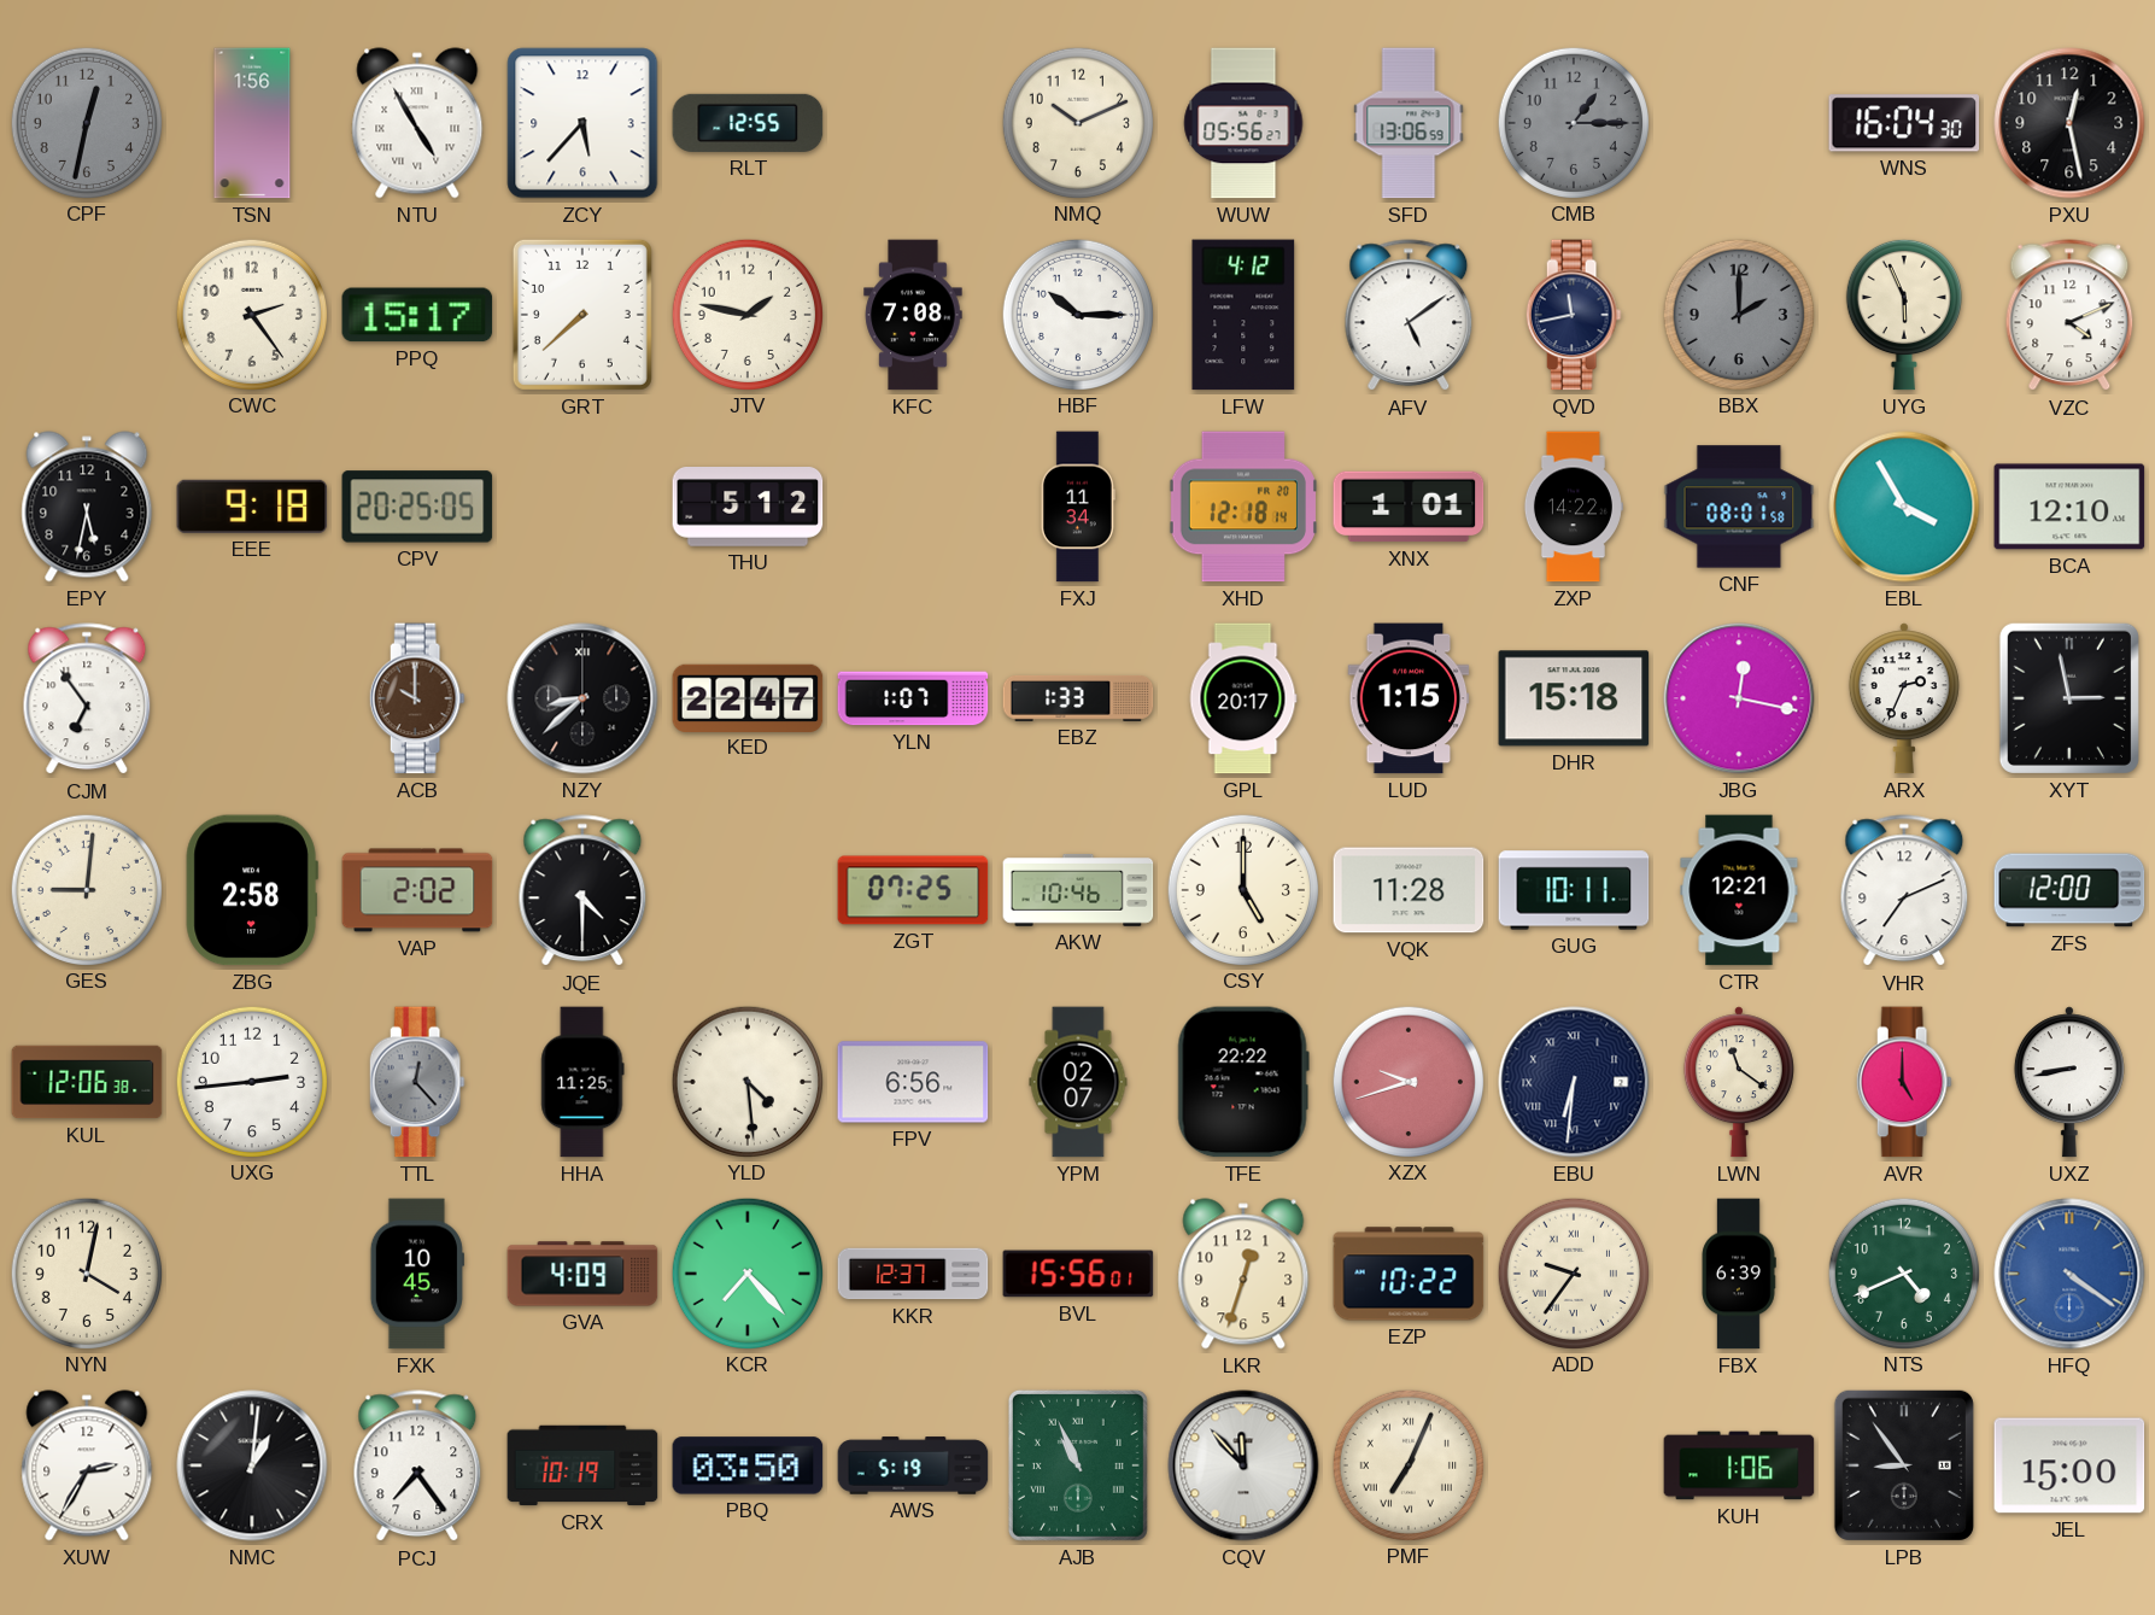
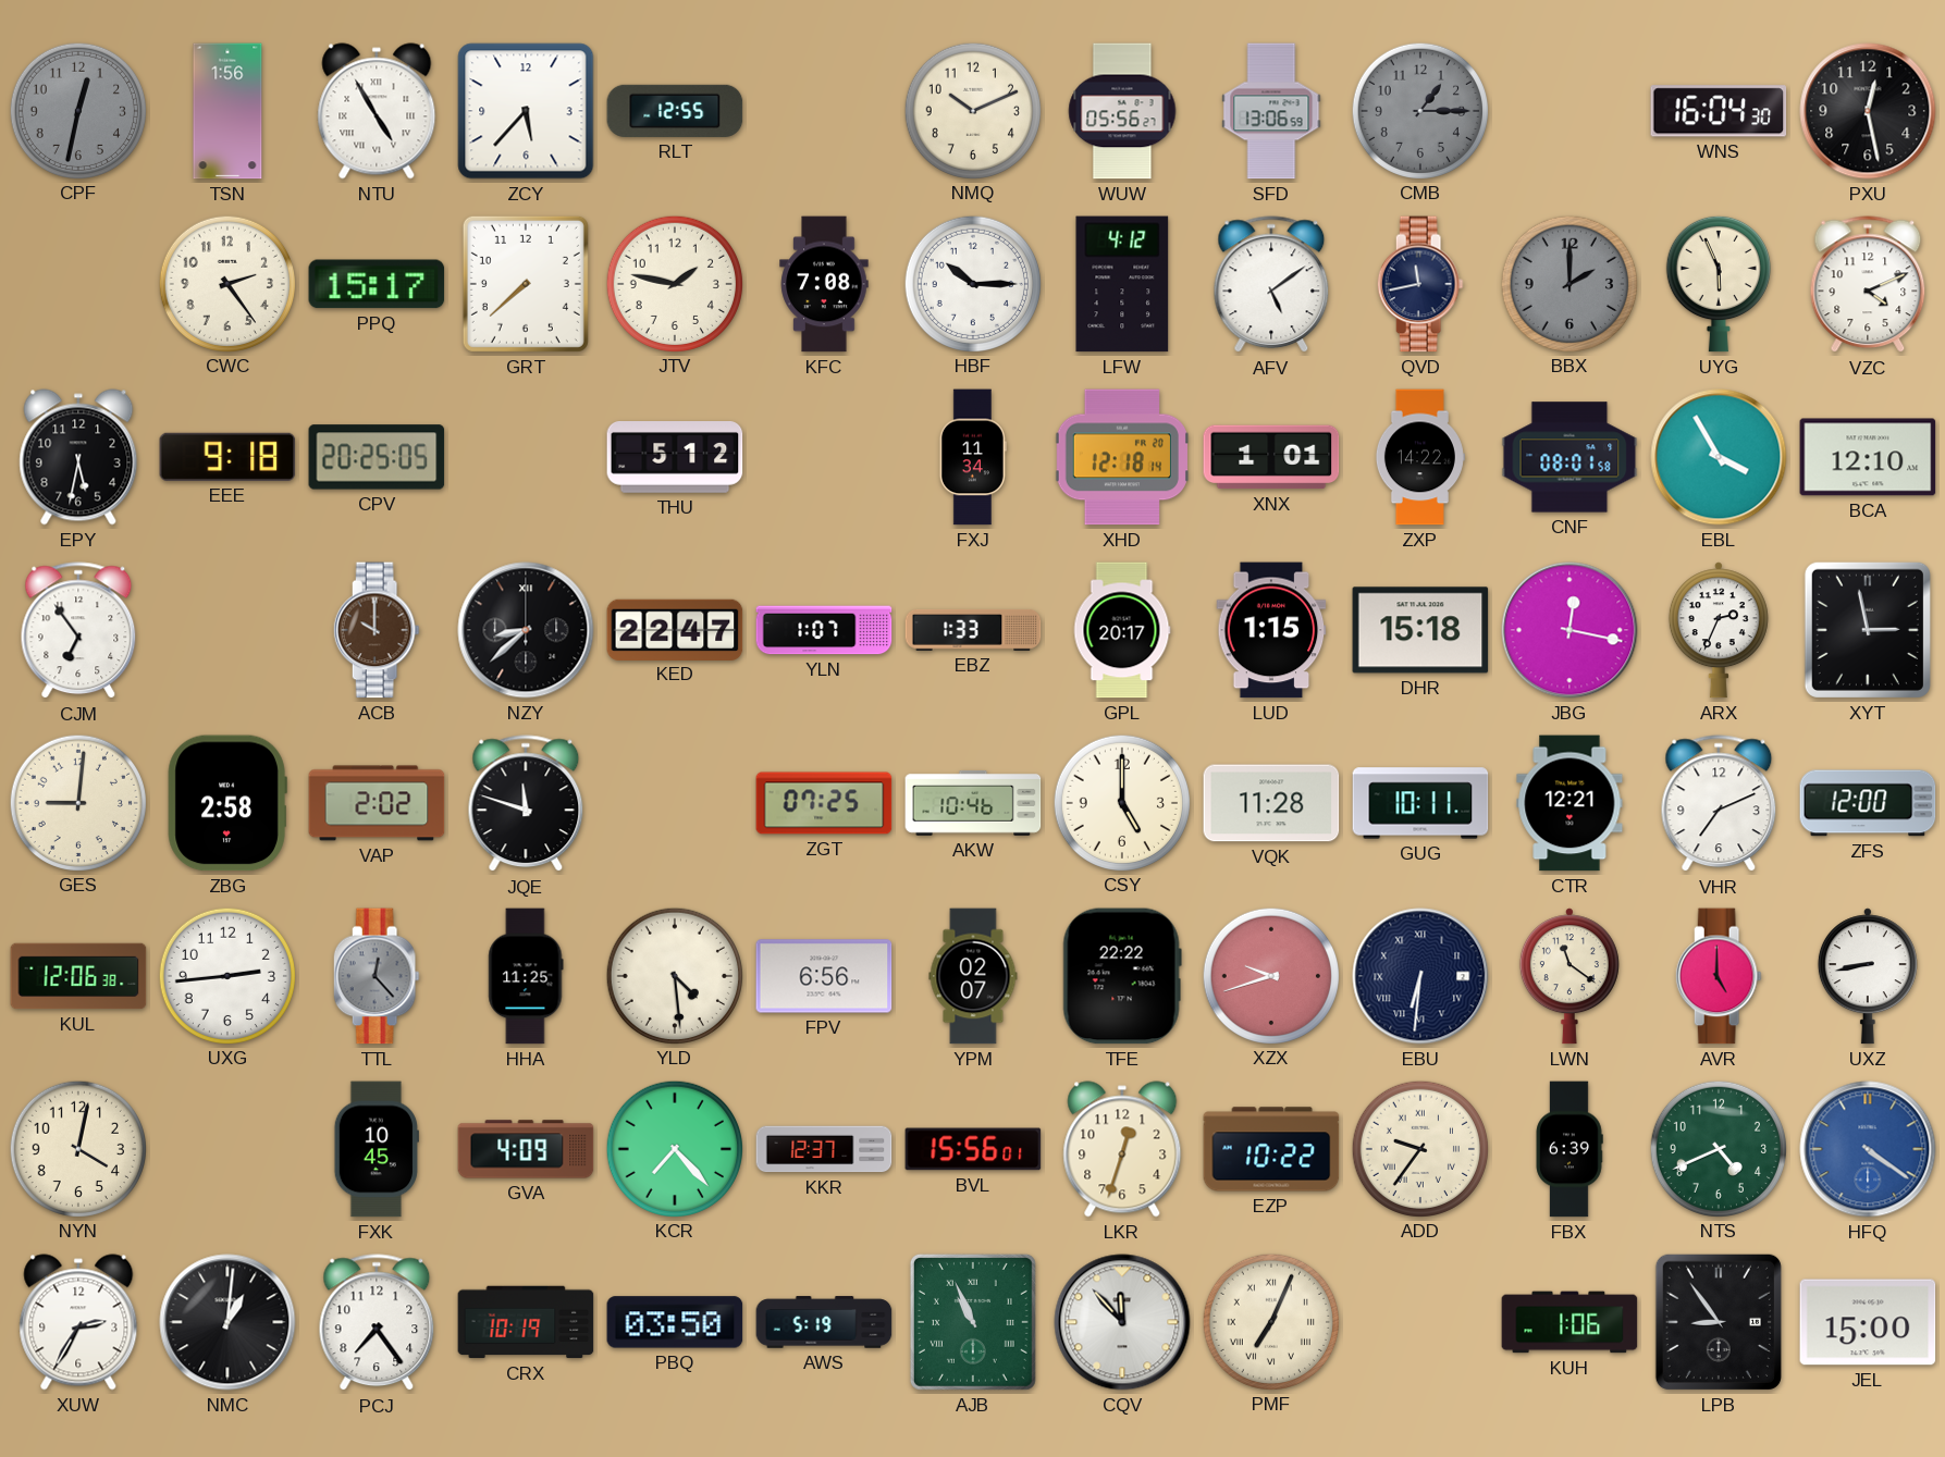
JQE: 4:30 -> 11:48
